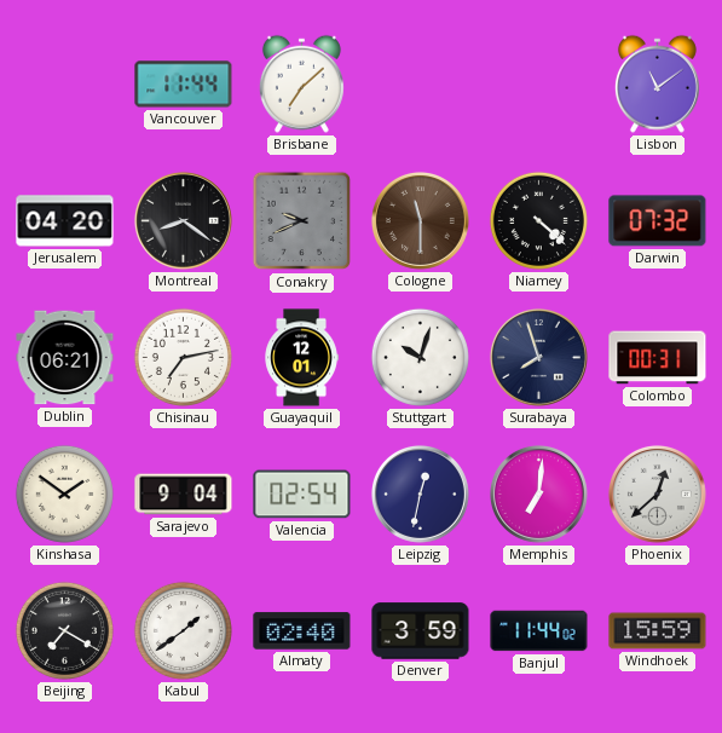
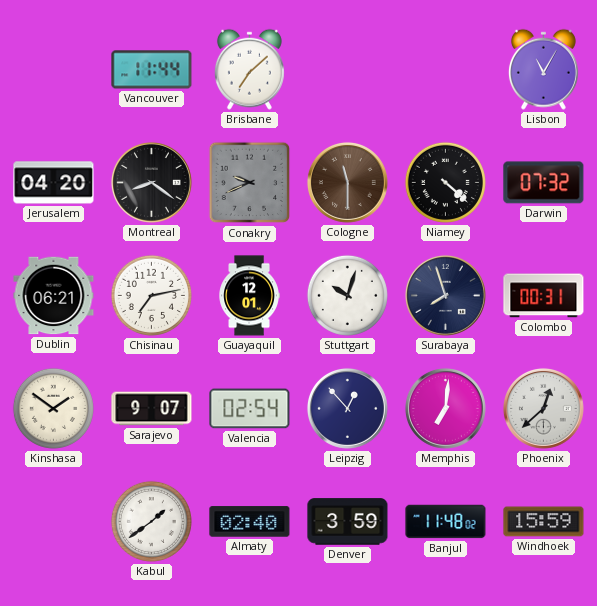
Lisbon: 11:09 -> 11:05
Sarajevo: 9:04 -> 9:07
Leipzig: 12:32 -> 12:53
Beijing: 7:20 -> none
Banjul: 11:44 -> 11:48
